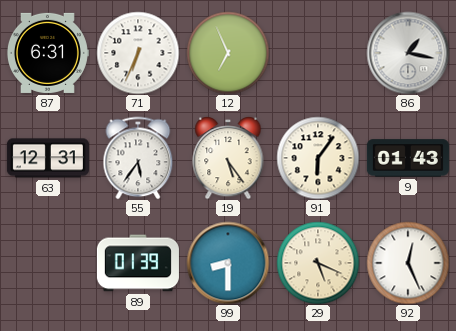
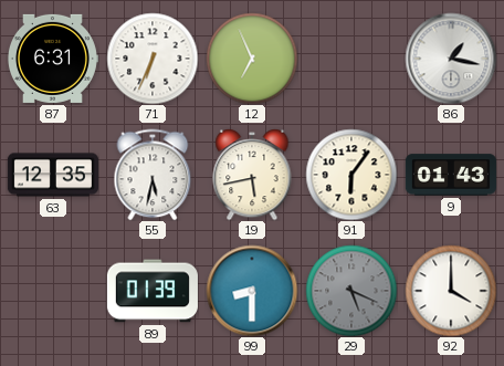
63: 12:31 -> 12:35
55: 5:36 -> 5:32
19: 5:24 -> 5:43
29 dial: cream -> grey
92: 12:26 -> 4:00
